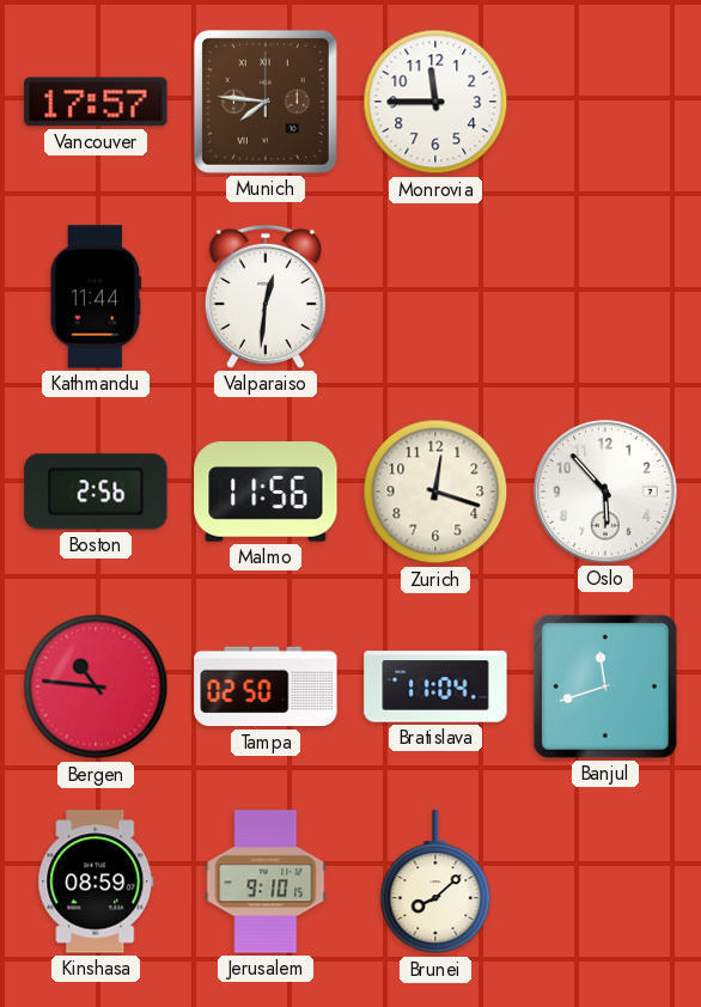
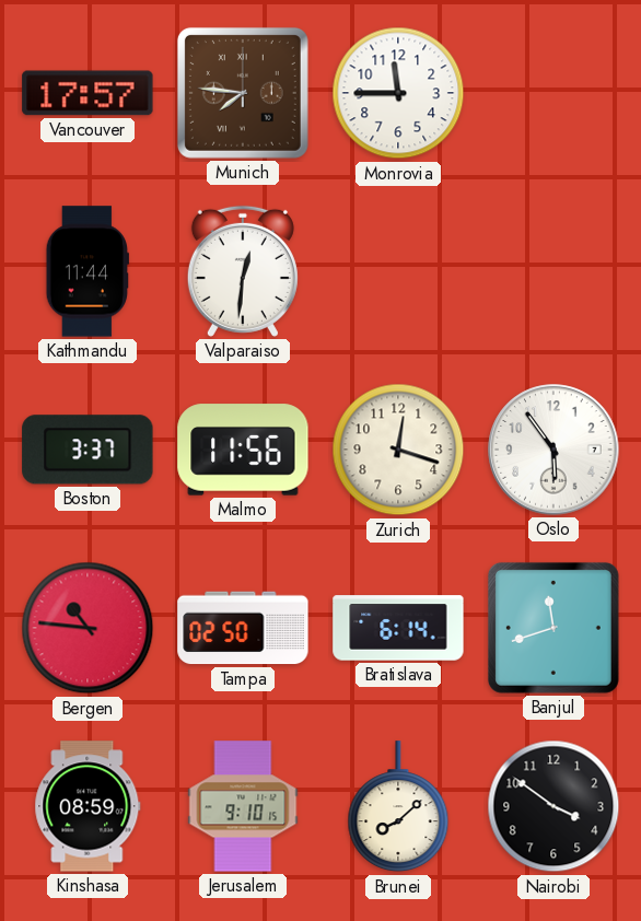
Boston: 2:56 -> 3:37
Oslo: 5:53 -> 5:54
Bratislava: 11:04 -> 6:14
Nairobi: none -> 3:51
